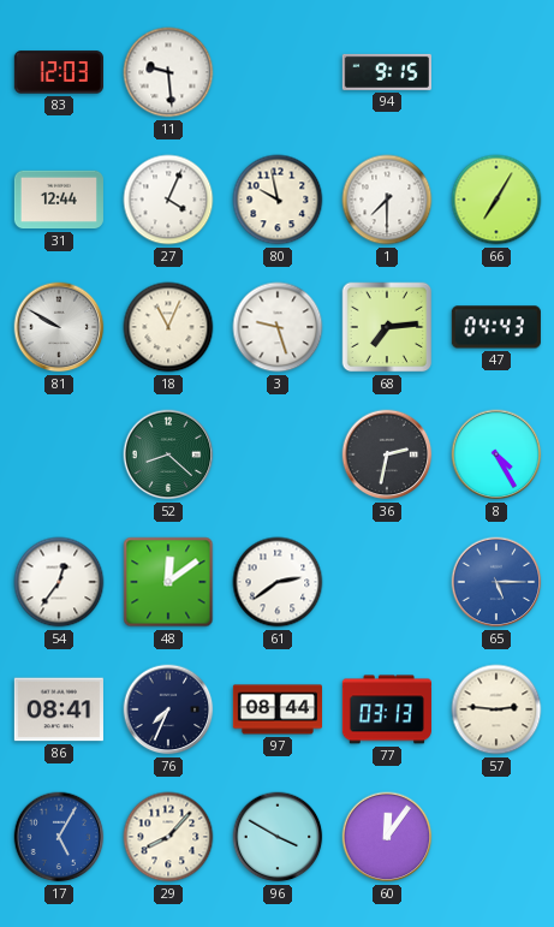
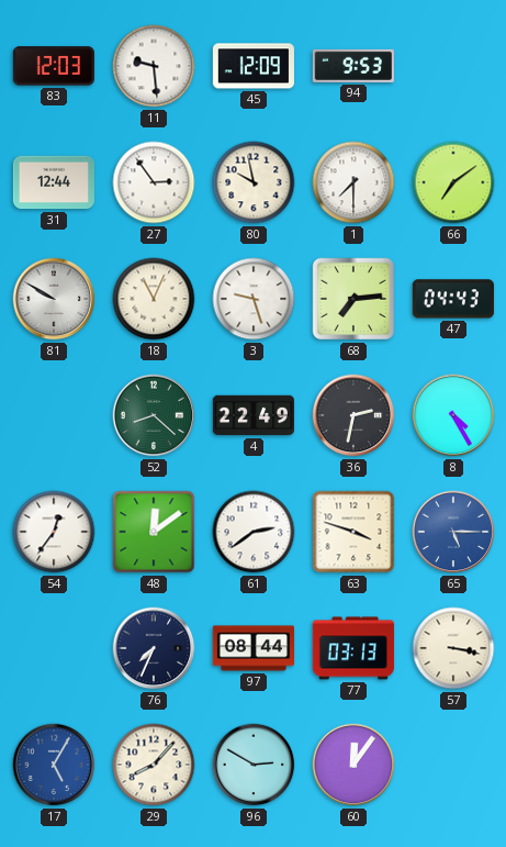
45: none -> 12:09
94: 9:15 -> 9:53
27: 4:04 -> 2:54
66: 7:05 -> 7:09
4: none -> 22:49
63: none -> 3:48
86: 08:41 -> none
57: 2:46 -> 3:17
96: 3:50 -> 2:50
